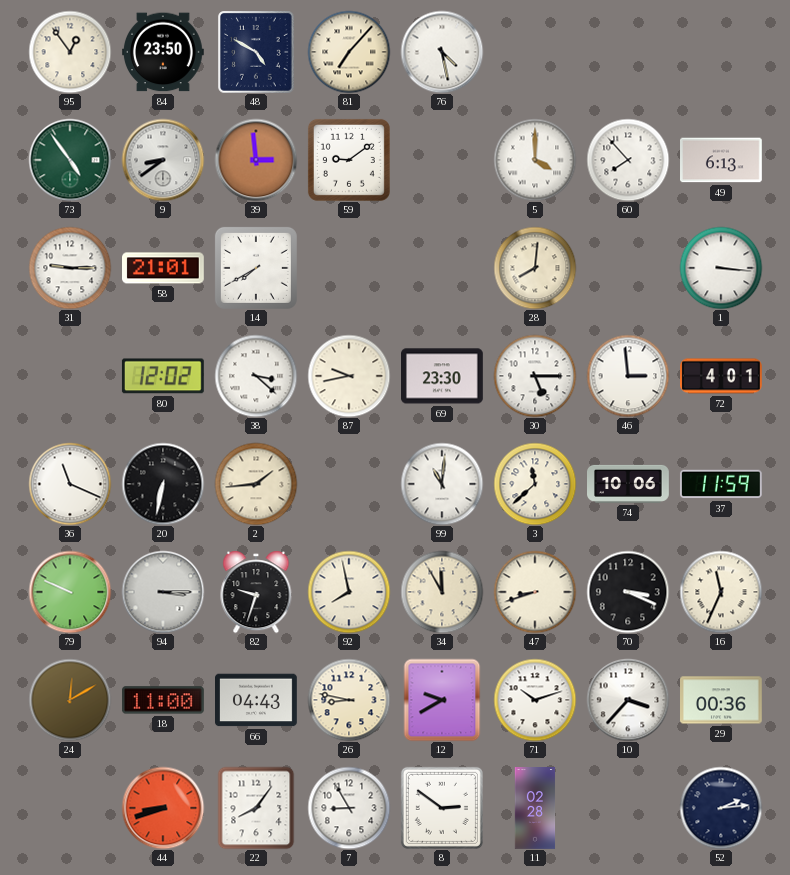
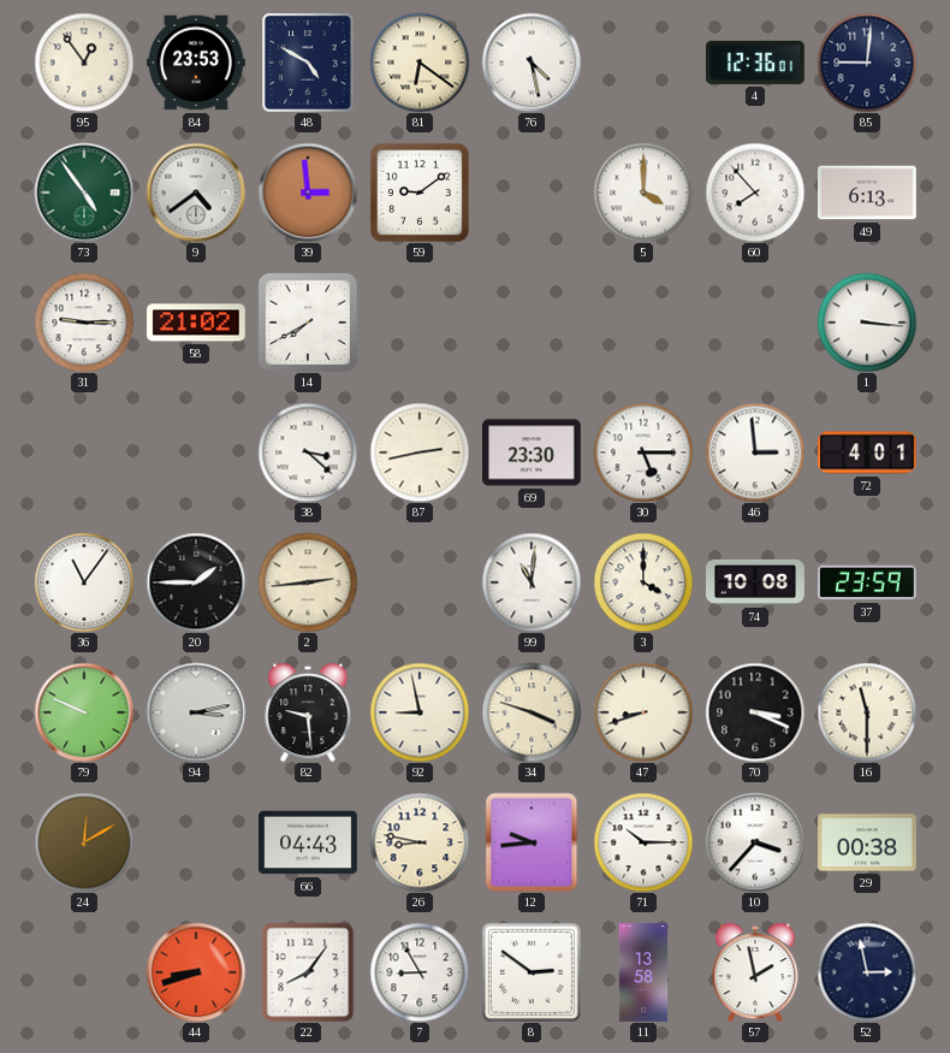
84: 23:50 -> 23:53
81: 7:07 -> 6:21
4: none -> 12:36
85: none -> 9:01
9: 8:39 -> 4:39
58: 21:01 -> 21:02
28: 8:01 -> none
80: 12:02 -> none
87: 9:43 -> 2:43
36: 11:19 -> 11:06
20: 6:32 -> 1:45
2: 1:44 -> 2:44
3: 11:38 -> 4:00
74: 10:06 -> 10:08
37: 11:59 -> 23:59
94: 3:15 -> 3:13
82: 9:33 -> 9:29
92: 7:58 -> 8:58
34: 11:55 -> 3:48
16: 11:34 -> 11:30
18: 11:00 -> none
12: 9:40 -> 9:44
71: 10:12 -> 10:15
29: 00:36 -> 00:38
11: 02:28 -> 13:58
57: none -> 1:58
52: 2:14 -> 2:58
